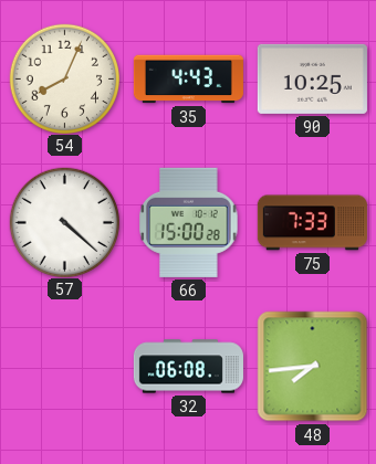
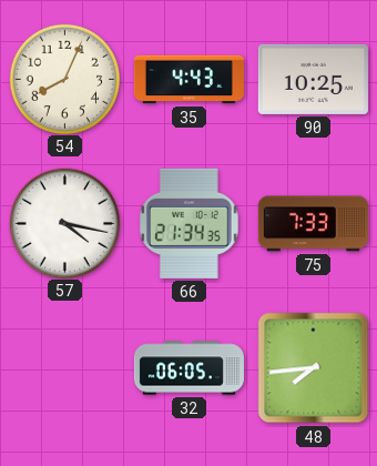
57: 4:22 -> 4:17
66: 15:00 -> 21:34
32: 06:08 -> 06:05
